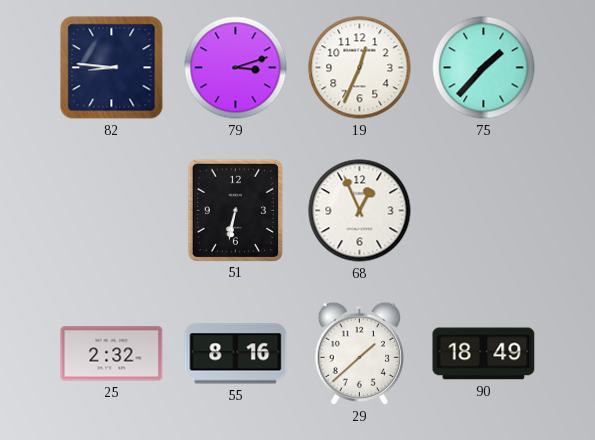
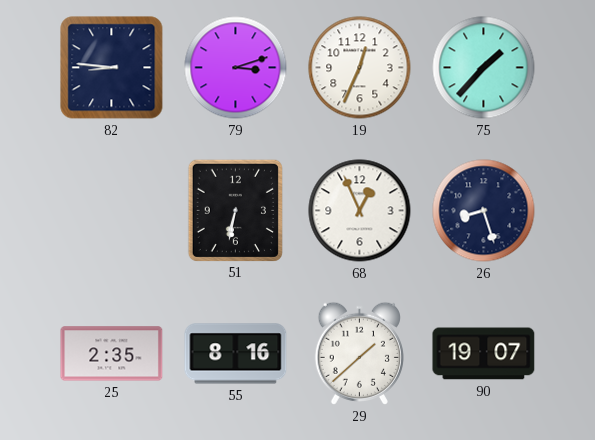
26: none -> 8:27
25: 2:32 -> 2:35
90: 18:49 -> 19:07
